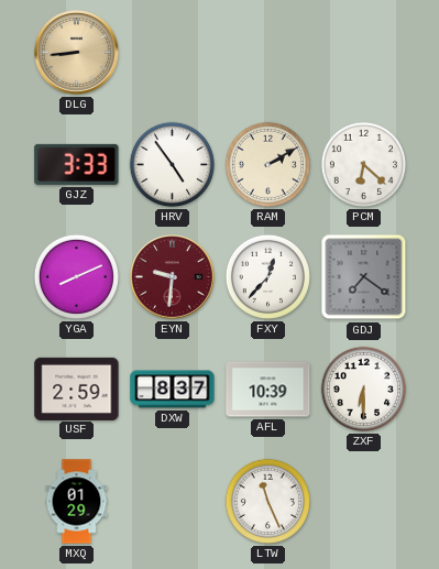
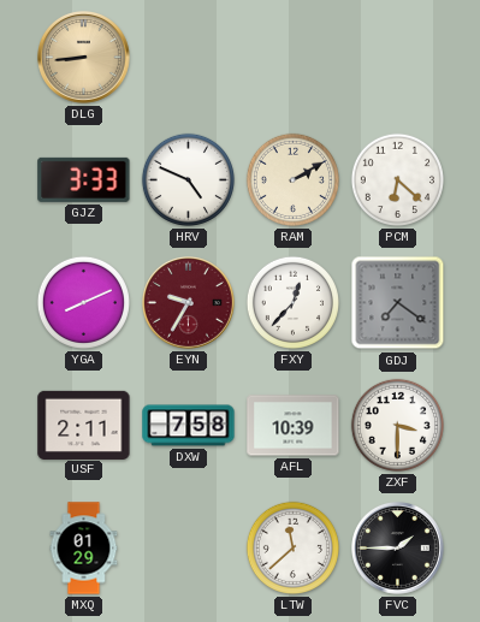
HRV: 4:54 -> 4:49
EYN: 9:31 -> 9:35
USF: 2:59 -> 2:11
DXW: 8:37 -> 7:58
ZXF: 6:30 -> 3:30
LTW: 11:26 -> 11:38
FVC: none -> 1:45
